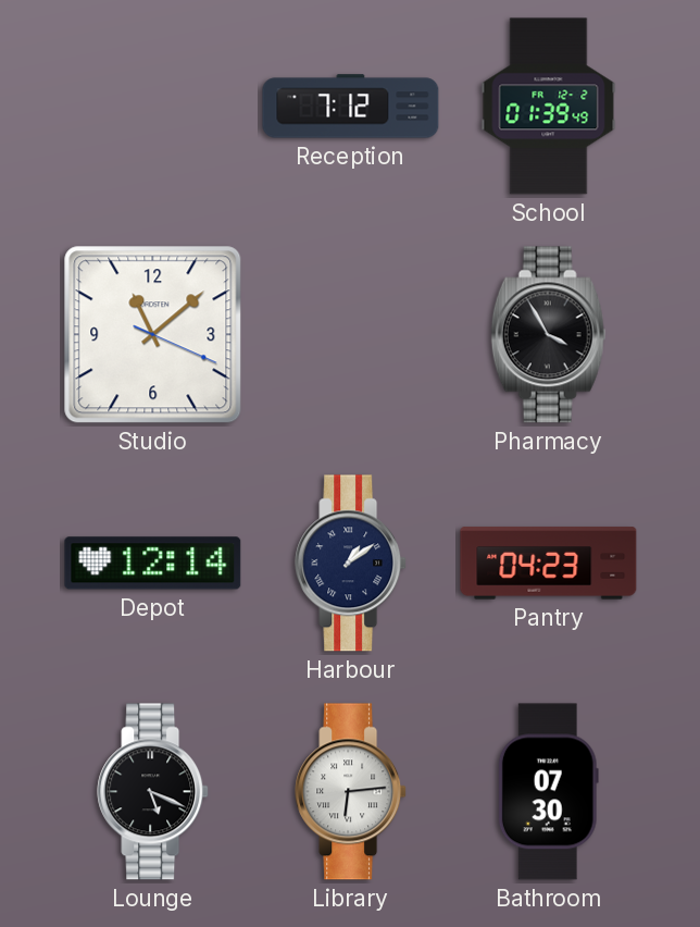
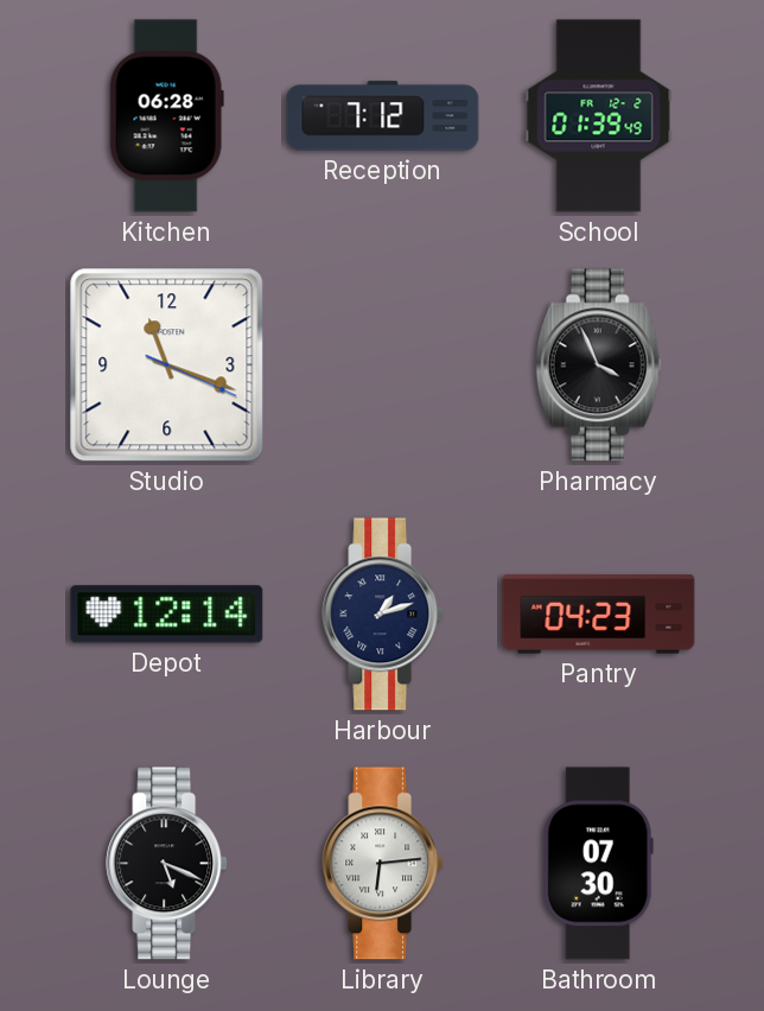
Kitchen: none -> 06:28
Studio: 11:08 -> 11:18
Pharmacy: 3:55 -> 3:56
Harbour: 1:09 -> 1:12
